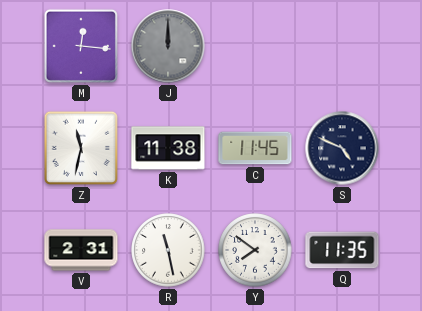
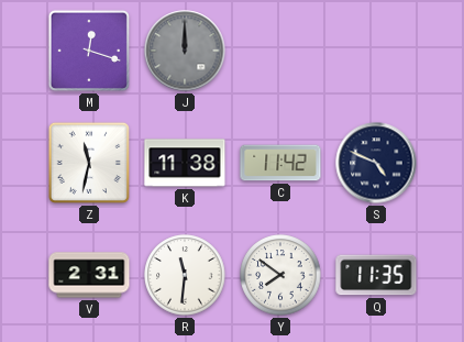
M: 12:16 -> 12:18
C: 11:45 -> 11:42
R: 11:28 -> 11:31
